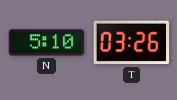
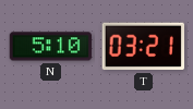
T: 03:26 -> 03:21
